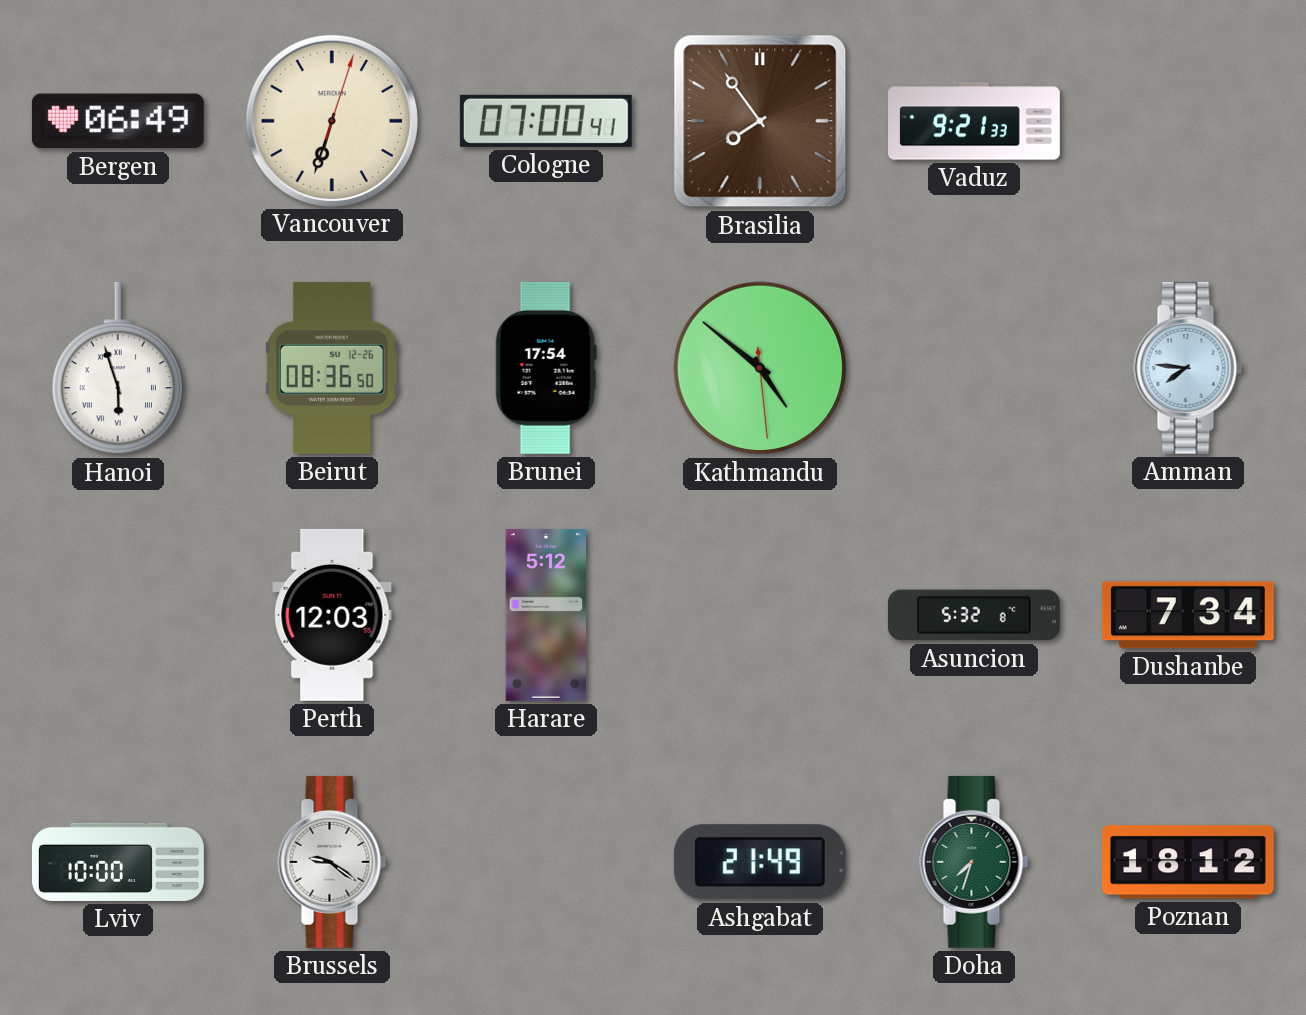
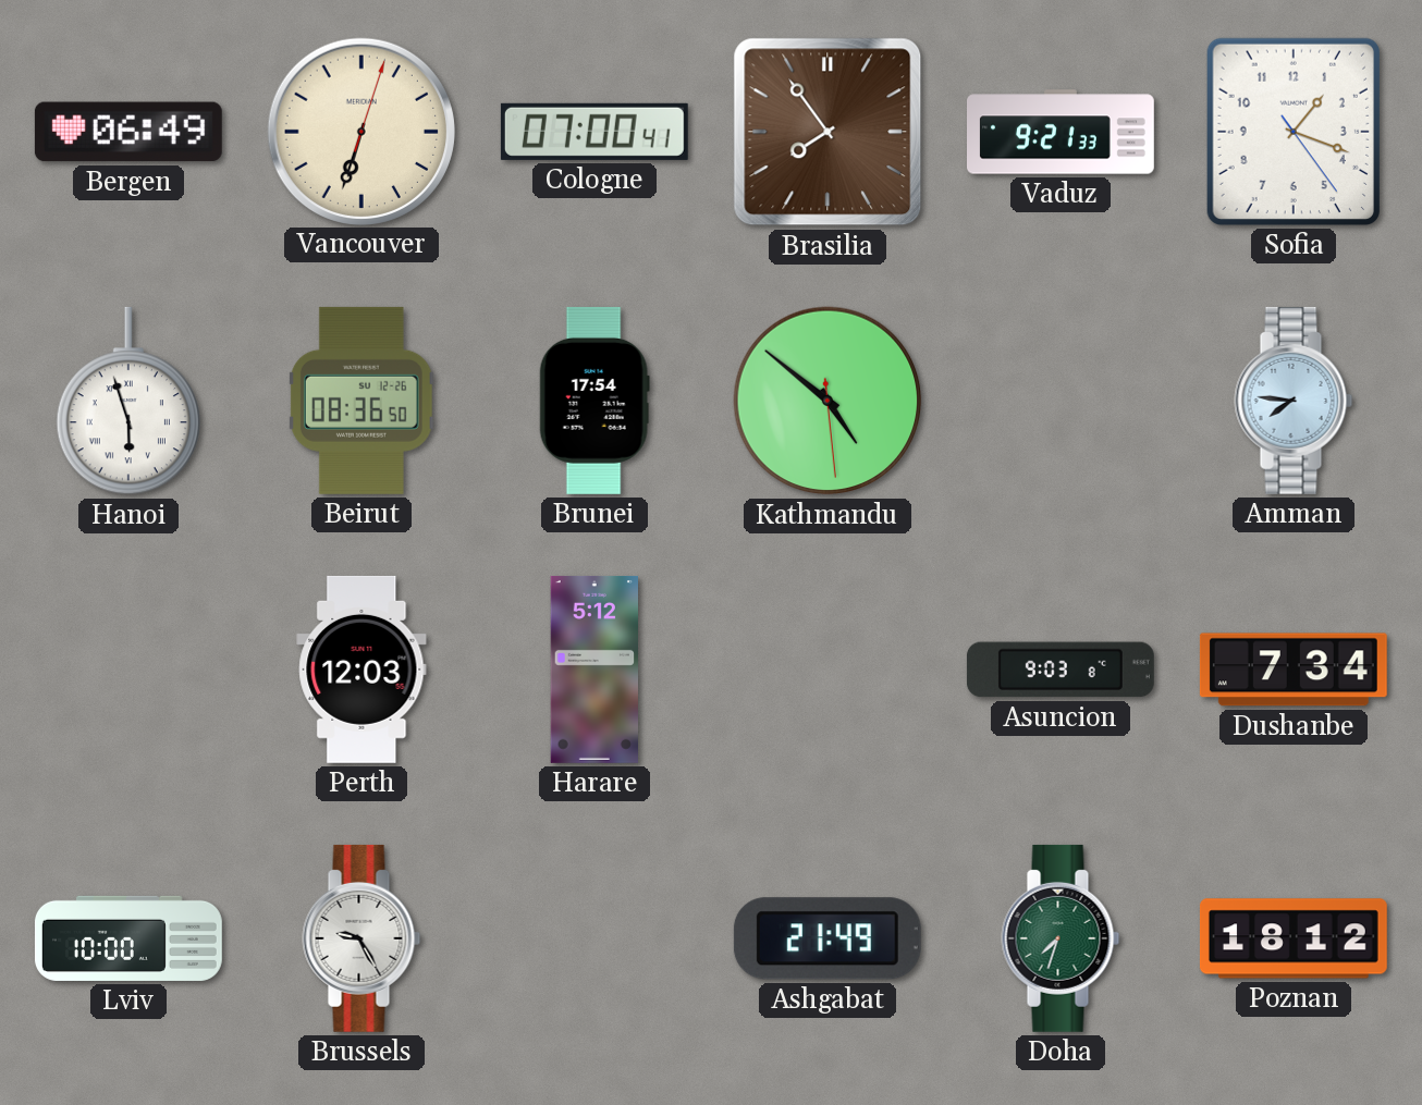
Sofia: none -> 1:18
Asuncion: 5:32 -> 9:03
Brussels: 9:21 -> 9:25
